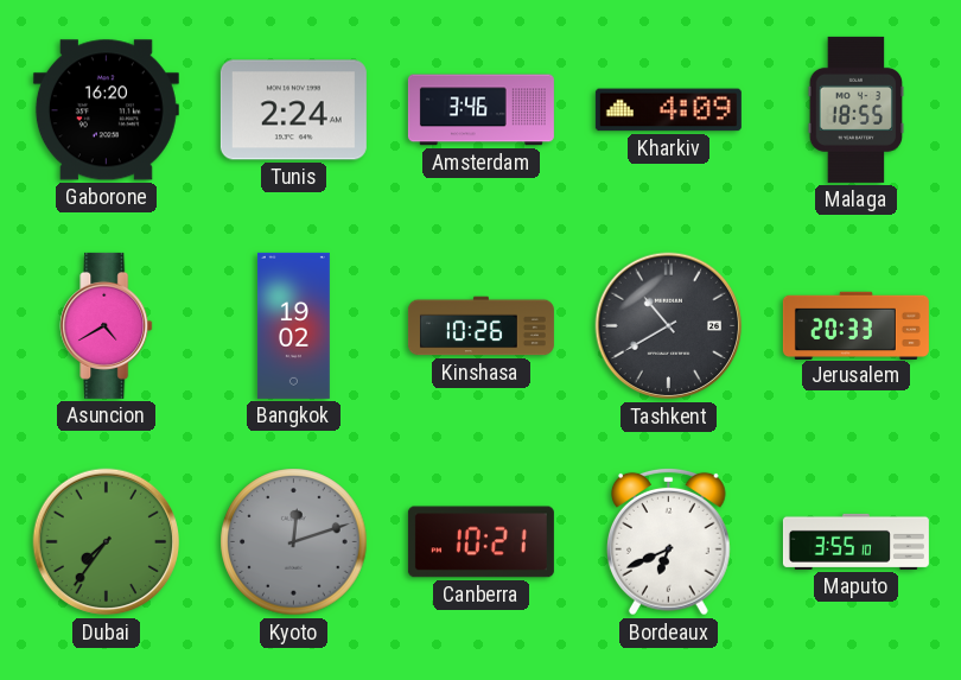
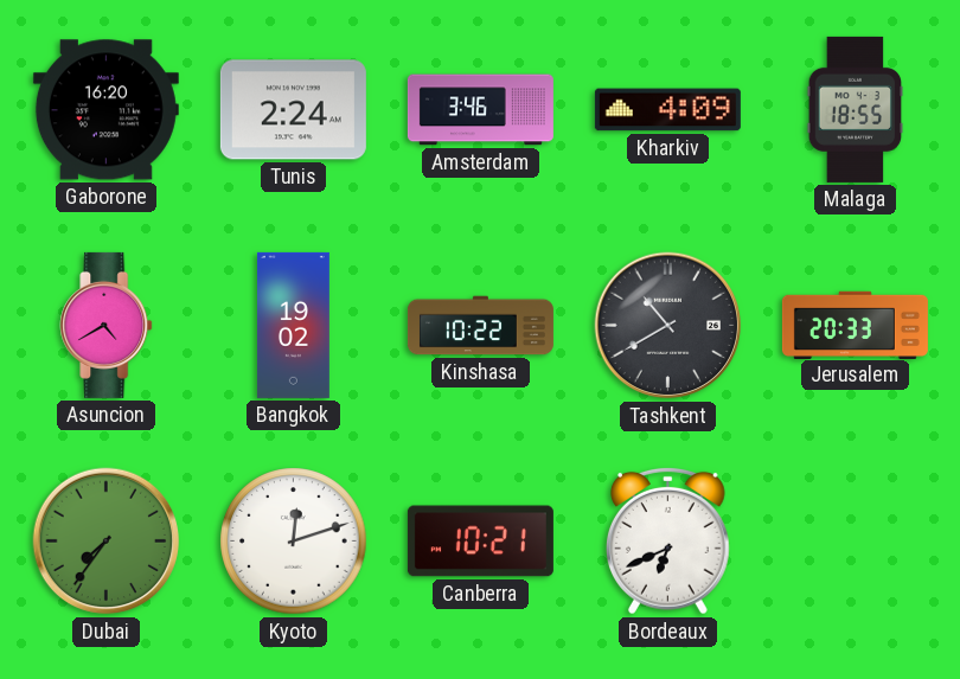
Kinshasa: 10:26 -> 10:22
Kyoto dial: grey -> white
Maputo: 3:55 -> none
